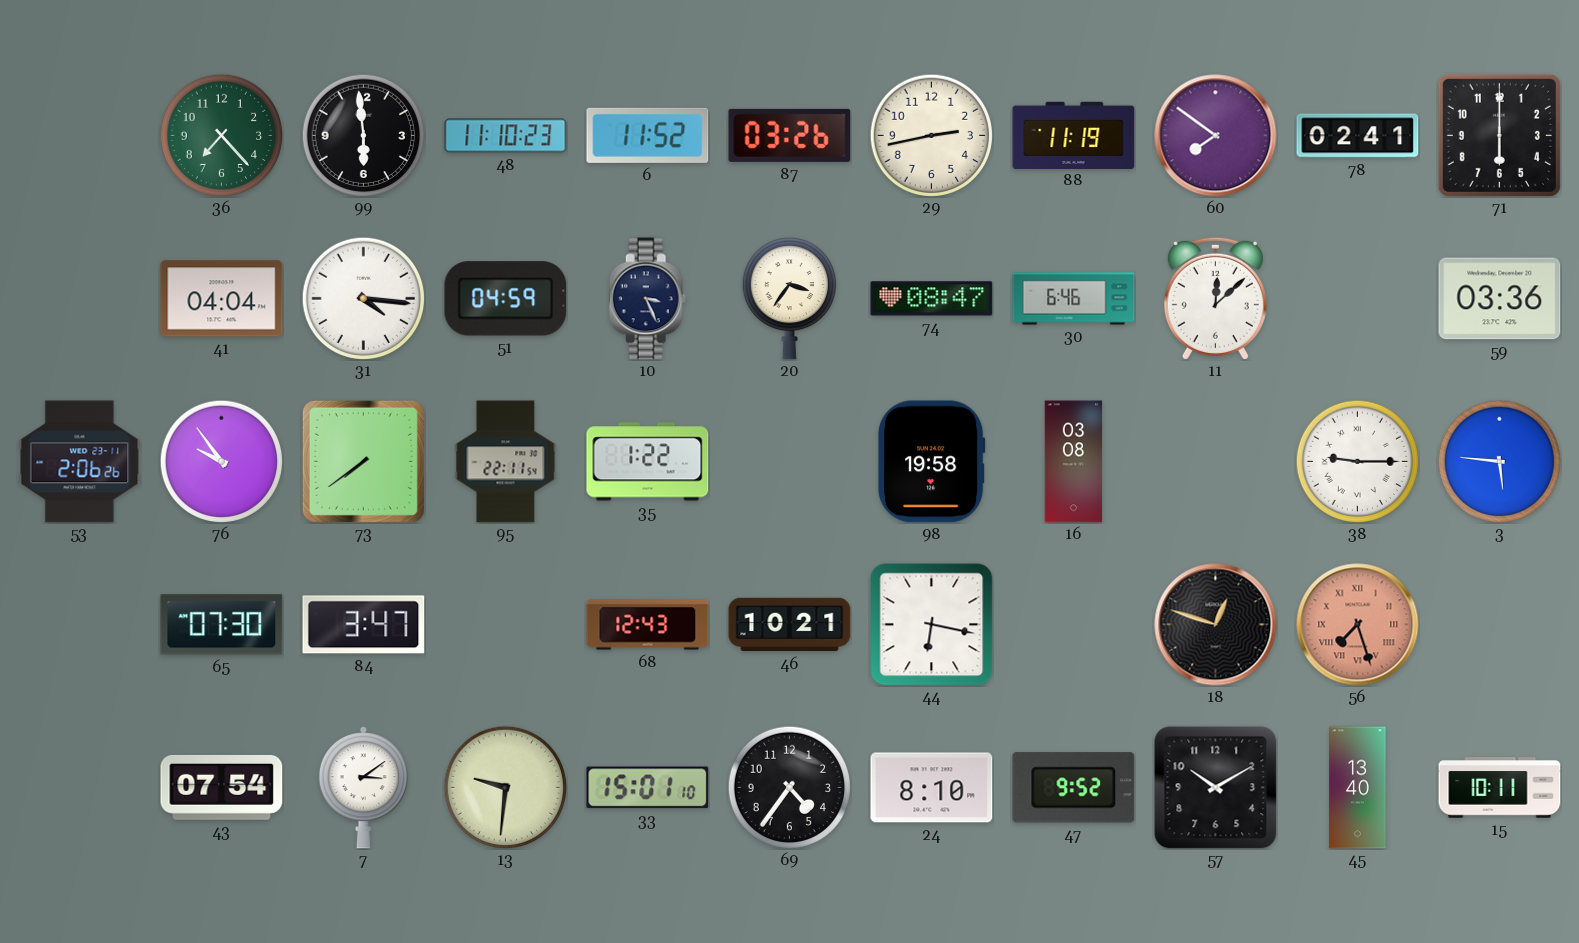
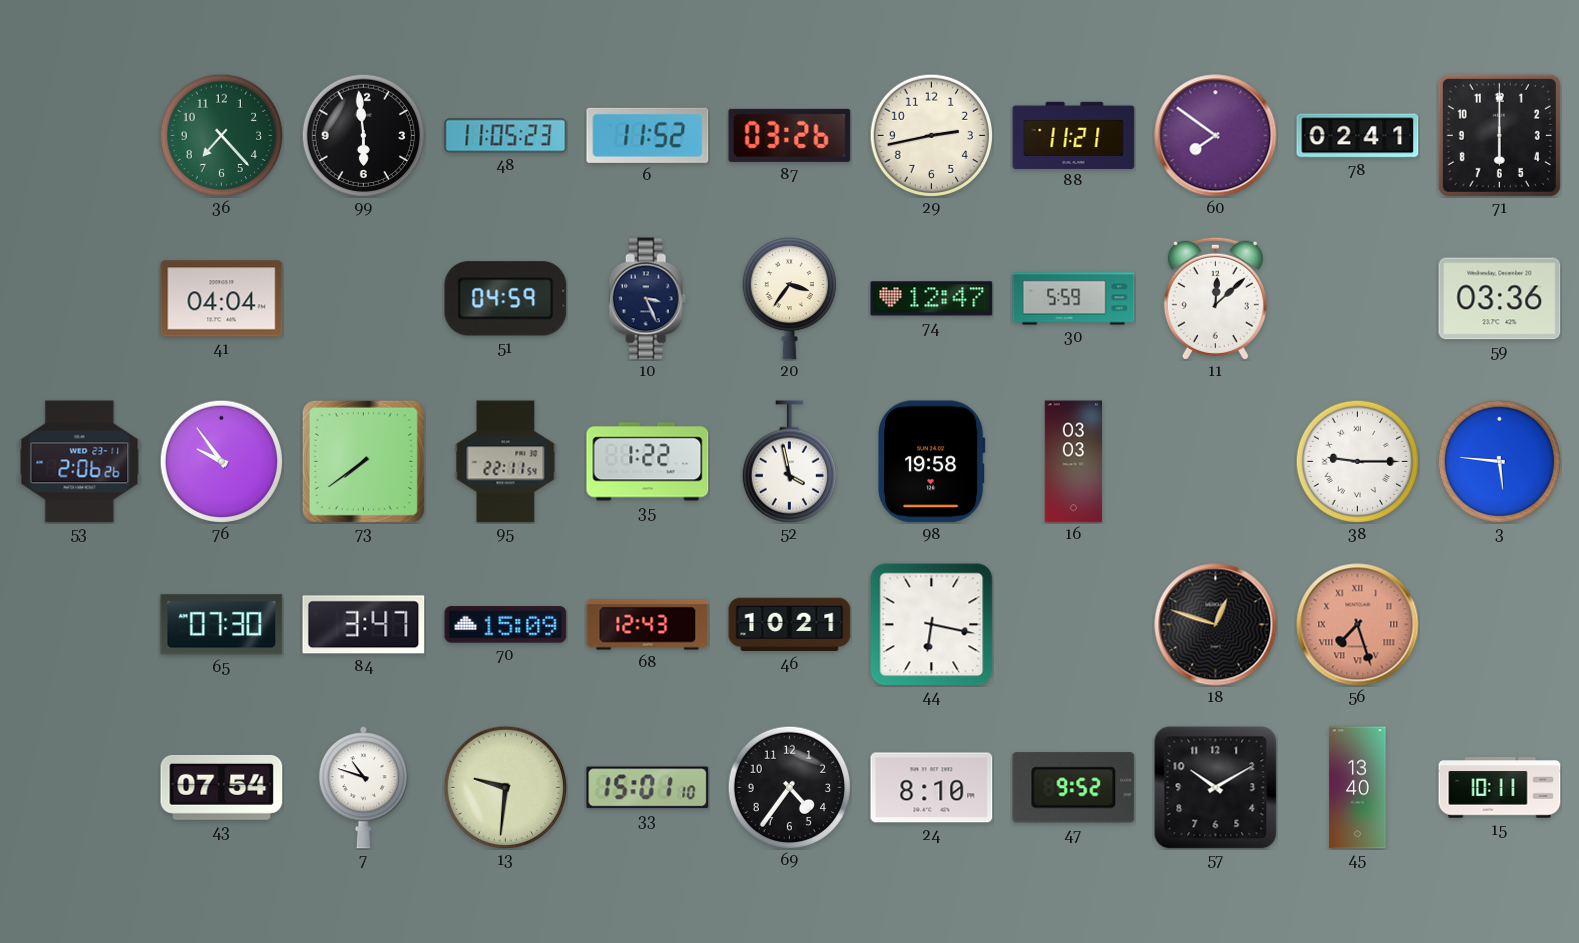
48: 11:10 -> 11:05
88: 11:19 -> 11:21
31: 4:16 -> none
74: 08:47 -> 12:47
30: 6:46 -> 5:59
52: none -> 3:58
16: 03:08 -> 03:03
70: none -> 15:09
7: 3:09 -> 10:48
